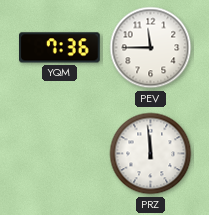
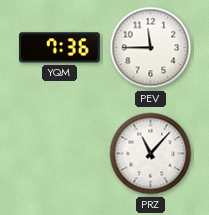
PRZ: 11:59 -> 11:07
